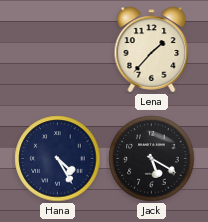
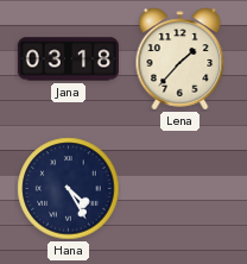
Jana: none -> 03:18
Jack: 5:20 -> none
